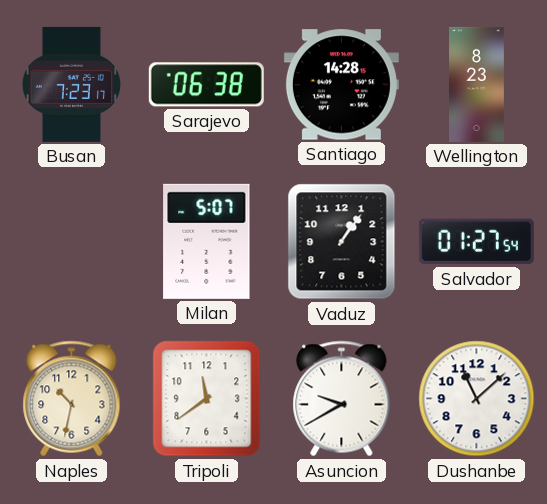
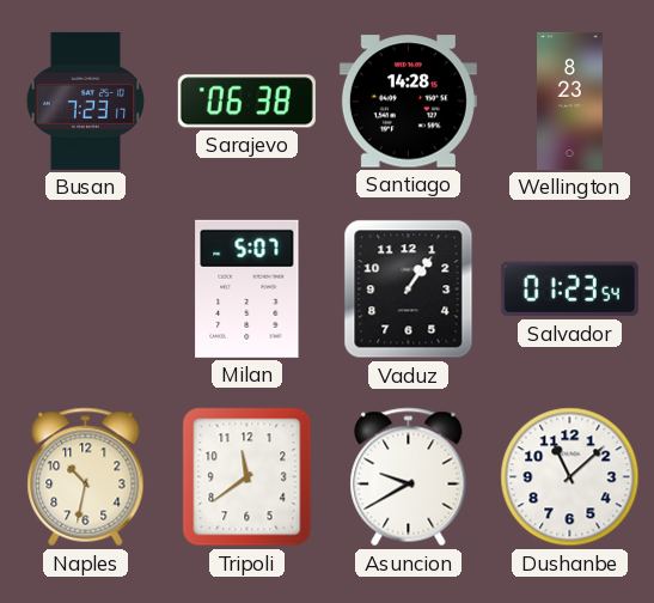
Salvador: 01:27 -> 01:23
